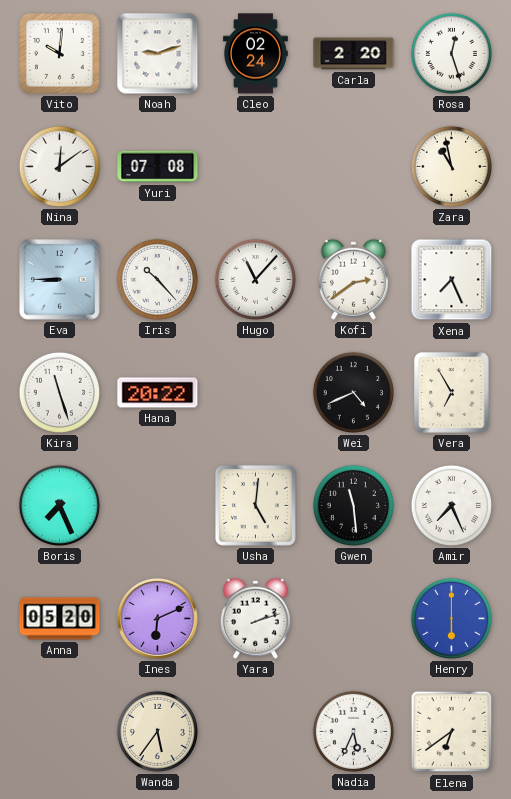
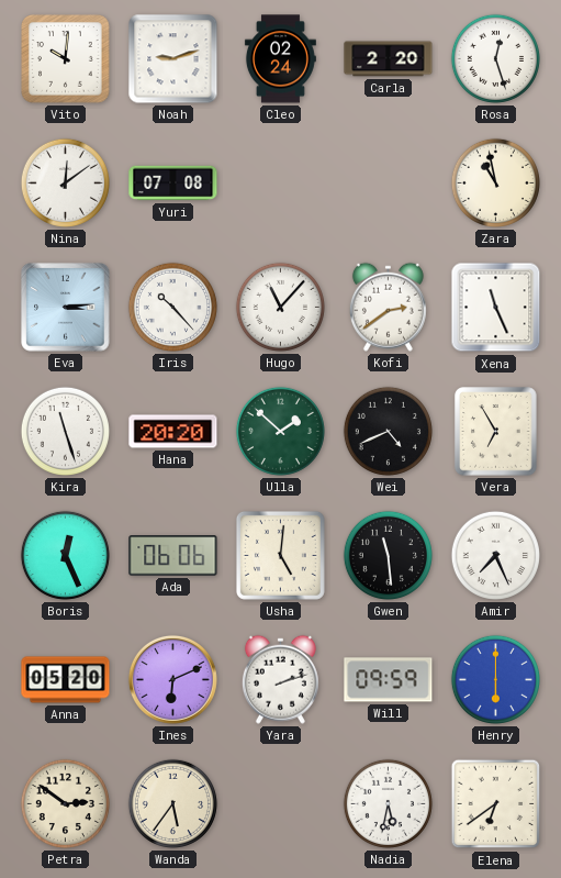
Eva: 8:45 -> 3:14
Xena: 7:26 -> 11:26
Hana: 20:22 -> 20:20
Ulla: none -> 1:52
Boris: 7:26 -> 12:26
Ada: none -> 06:06
Will: none -> 09:59
Petra: none -> 2:51
Nadia: 5:34 -> 5:32
